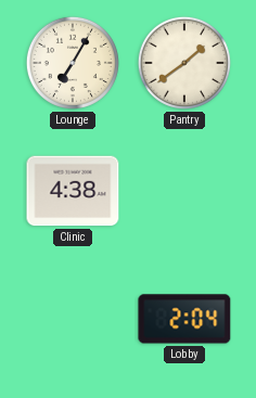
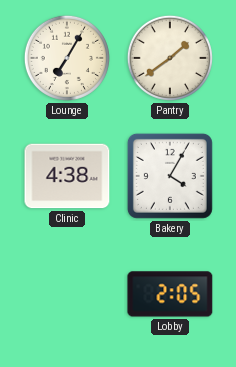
Bakery: none -> 4:05
Lobby: 2:04 -> 2:05
